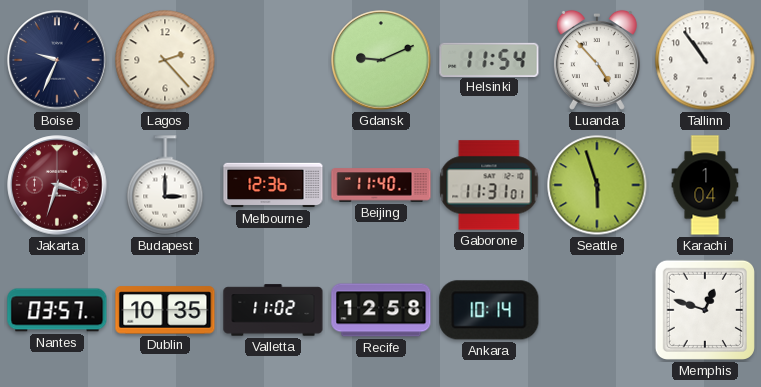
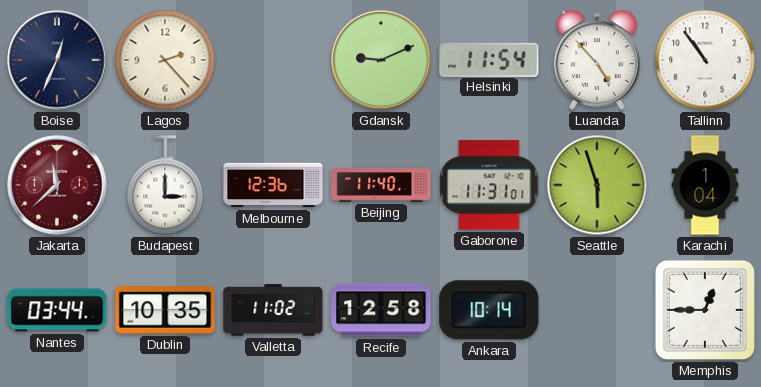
Boise: 9:34 -> 12:34
Jakarta: 3:33 -> 11:38
Nantes: 03:57 -> 03:44
Memphis: 12:48 -> 12:45
